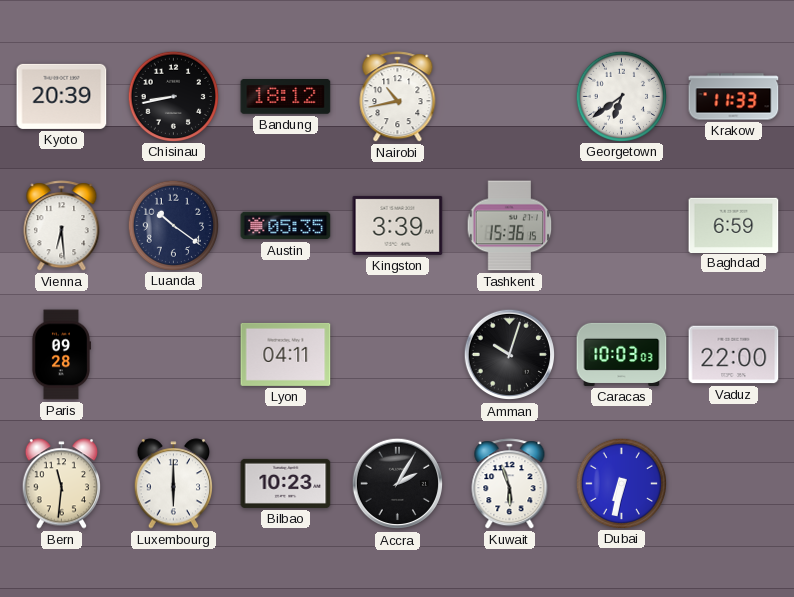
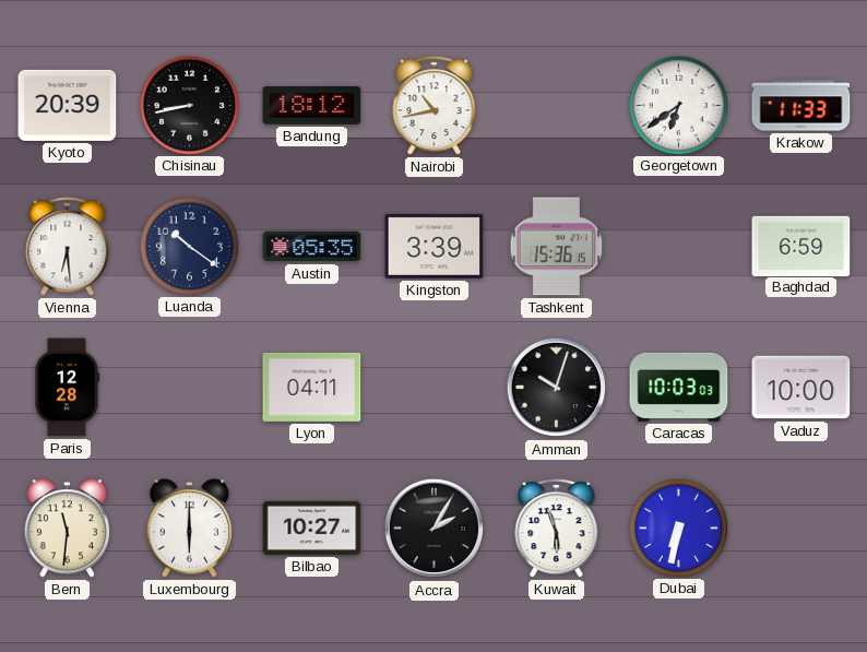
Paris: 09:28 -> 12:28
Vaduz: 22:00 -> 10:00
Bilbao: 10:23 -> 10:27
